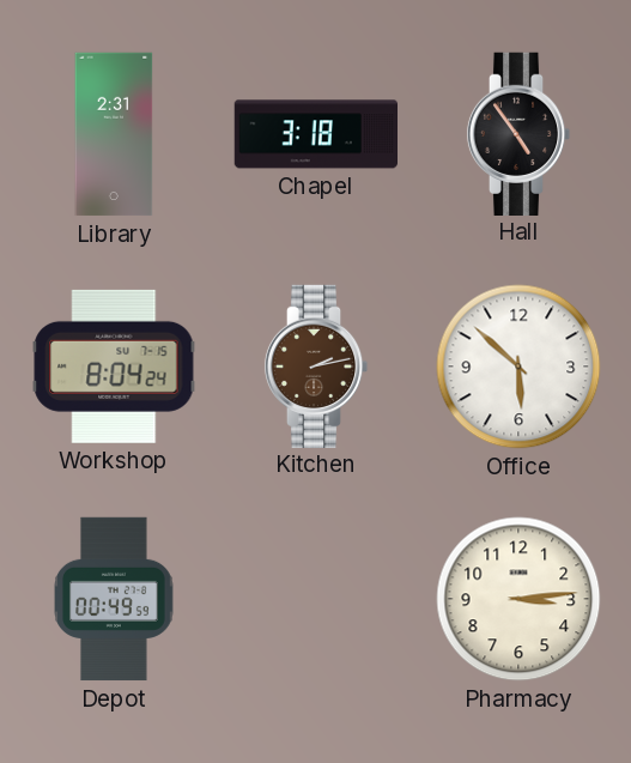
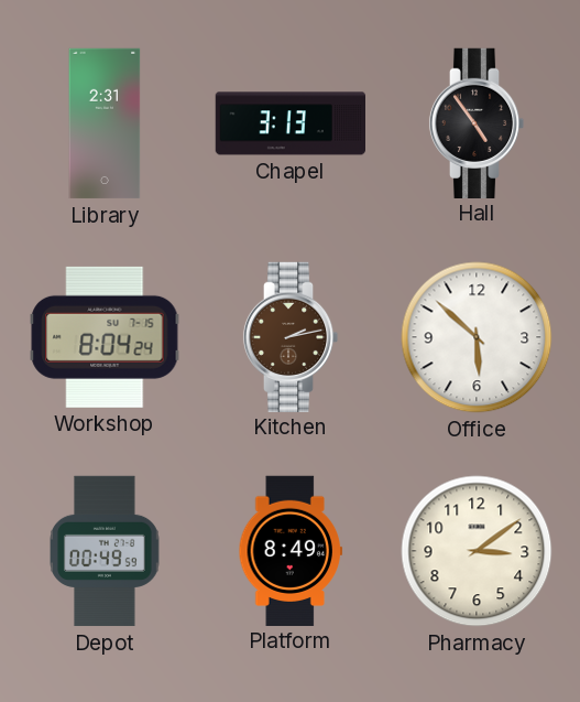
Chapel: 3:18 -> 3:13
Platform: none -> 8:49
Pharmacy: 3:14 -> 3:09
